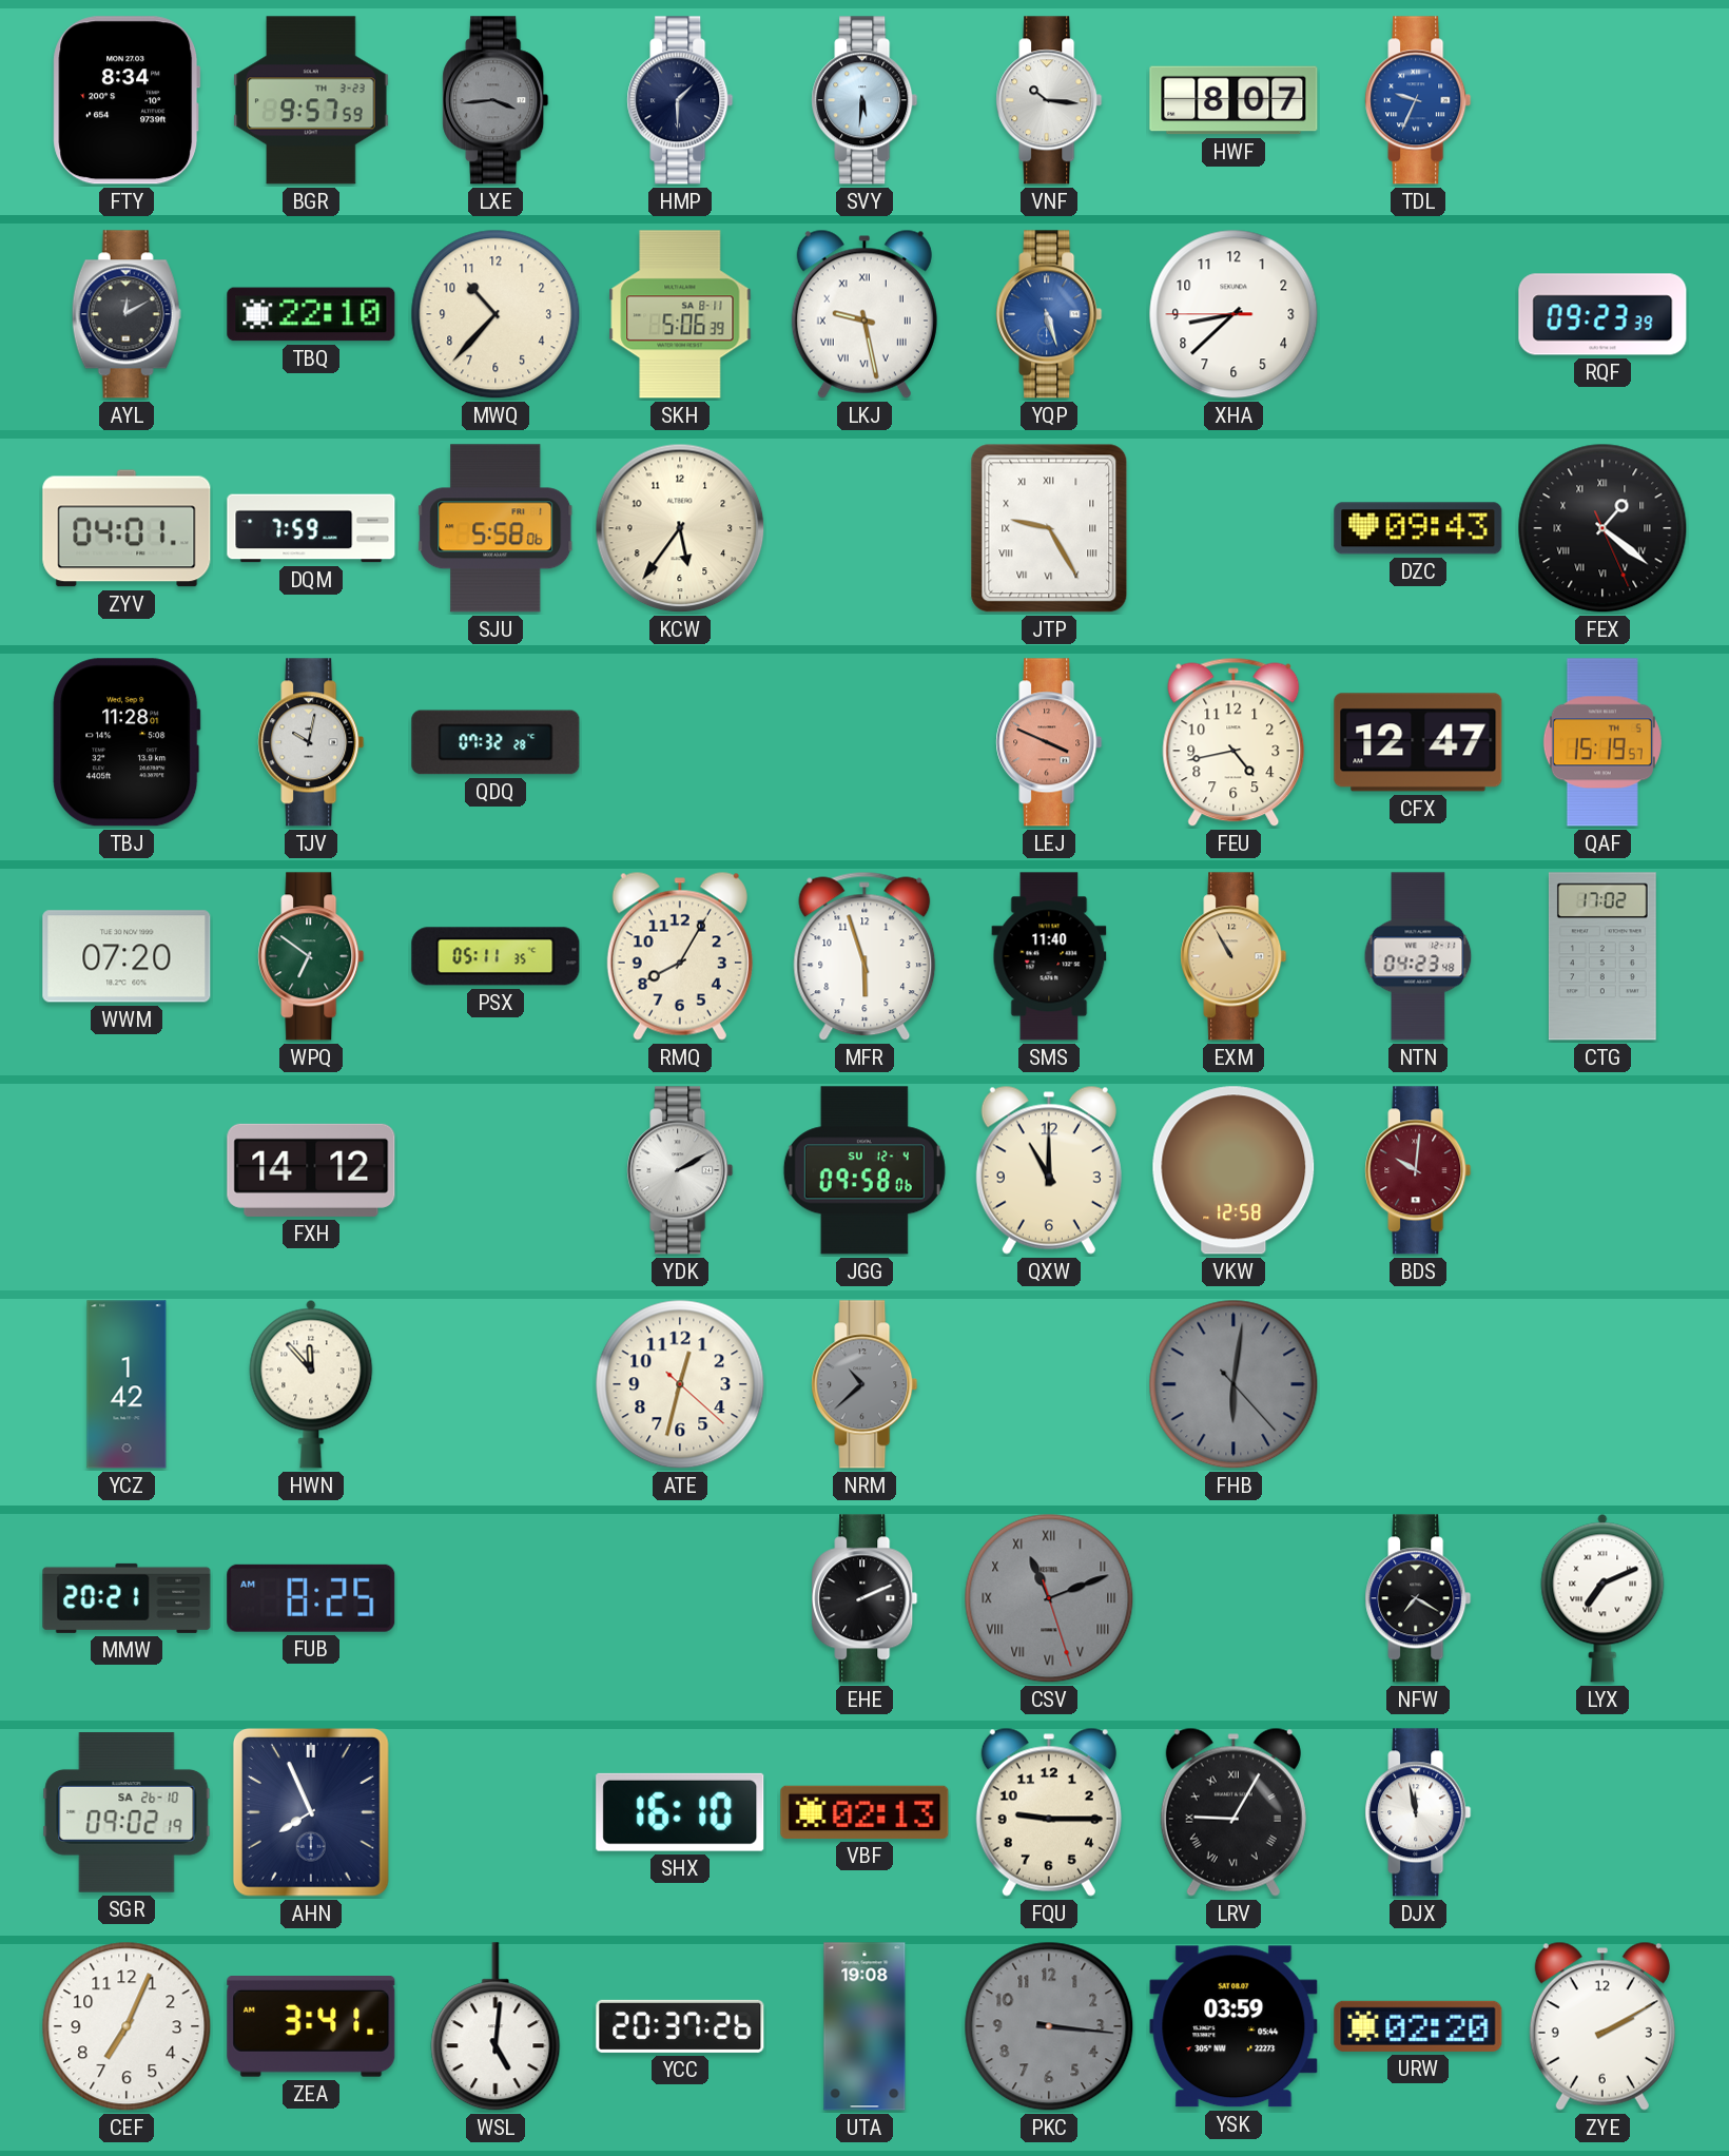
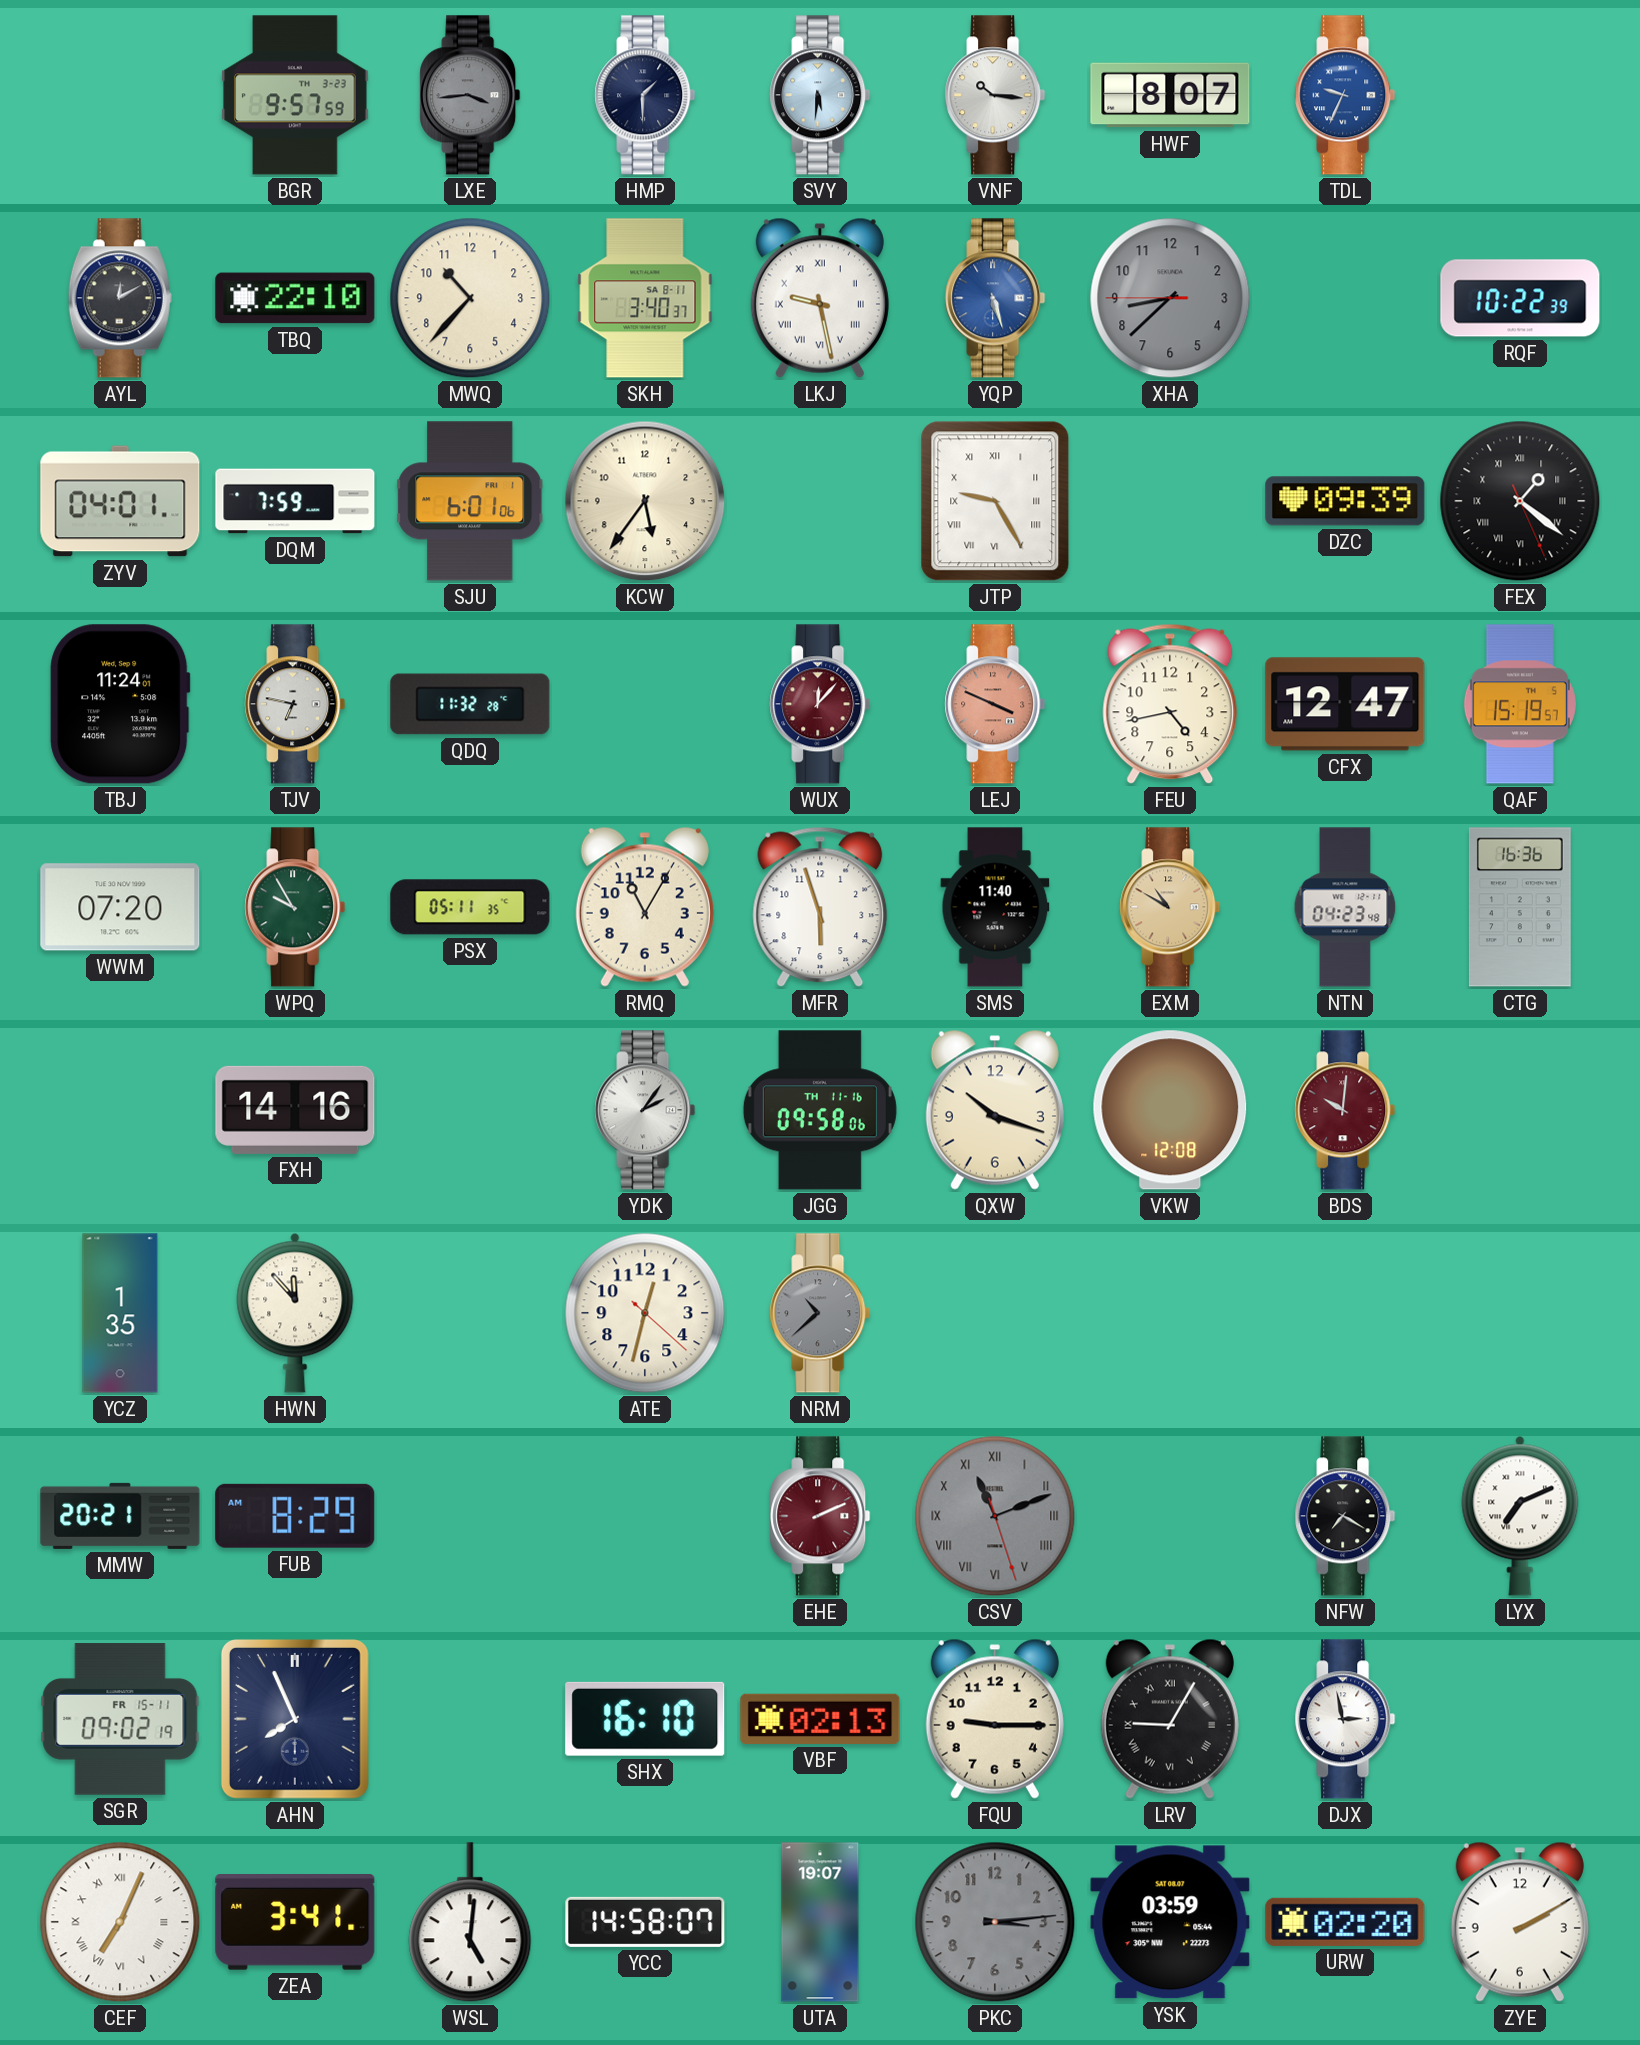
FTY: 8:34 -> none
SKH: 5:06 -> 3:40
XHA dial: white -> grey
RQF: 09:23 -> 10:22
SJU: 5:58 -> 6:01
DZC: 09:43 -> 09:39
TBJ: 11:28 -> 11:24
TJV: 10:02 -> 6:47
QDQ: 07:32 -> 11:32
WUX: none -> 12:07
WPQ: 6:51 -> 9:55
RMQ: 8:05 -> 11:05
EXM: 10:55 -> 10:50
CTG: 17:02 -> 16:36
FXH: 14:12 -> 14:16
YDK: 2:10 -> 2:06
JGG date: SU 12-4 -> TH 11-16
QXW: 11:00 -> 10:18
VKW: 12:58 -> 12:08
YCZ: 1:42 -> 1:35
FHB: 6:01 -> none
FUB: 8:25 -> 8:29
EHE dial: black -> burgundy
SGR date: SA 26-10 -> FR 15-11
DJX: 11:58 -> 2:58
CEF numerals: Arabic -> Roman
YCC: 20:37 -> 14:58
UTA: 19:08 -> 19:07
PKC: 3:16 -> 3:14
